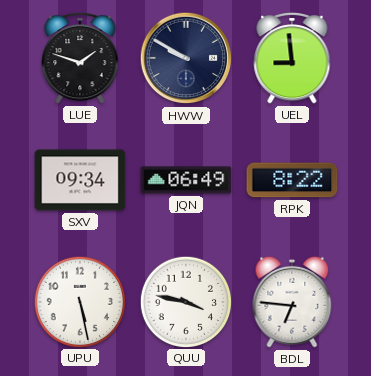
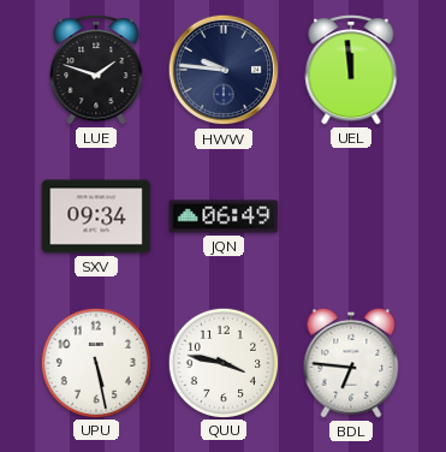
HWW: 9:50 -> 9:46
UEL: 8:59 -> 11:59
RPK: 8:22 -> none
